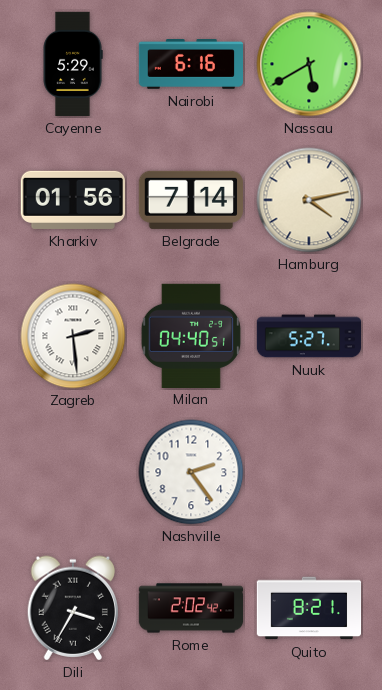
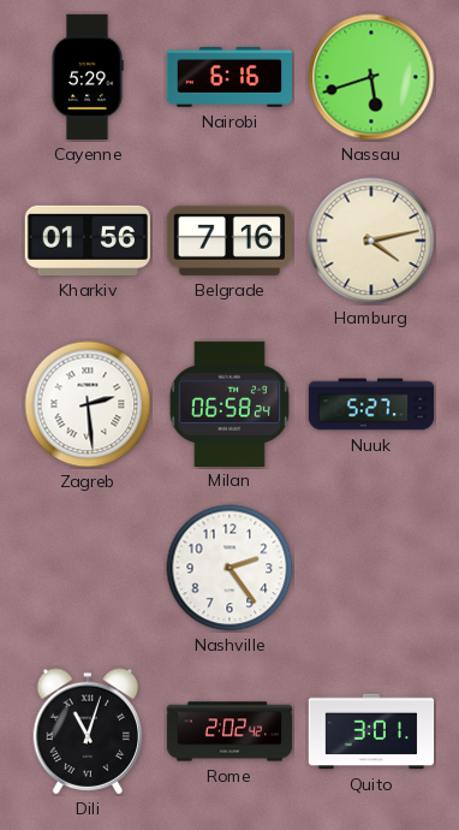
Nassau: 5:40 -> 5:42
Belgrade: 7:14 -> 7:16
Milan: 04:40 -> 06:58
Dili: 3:35 -> 11:03
Quito: 8:21 -> 3:01
